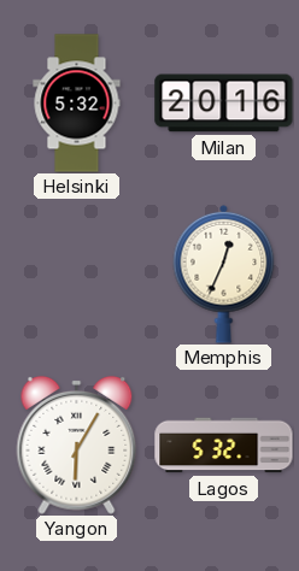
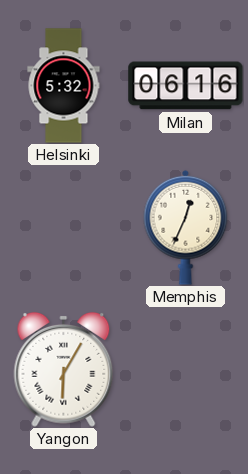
Milan: 20:16 -> 06:16
Lagos: 5:32 -> none
